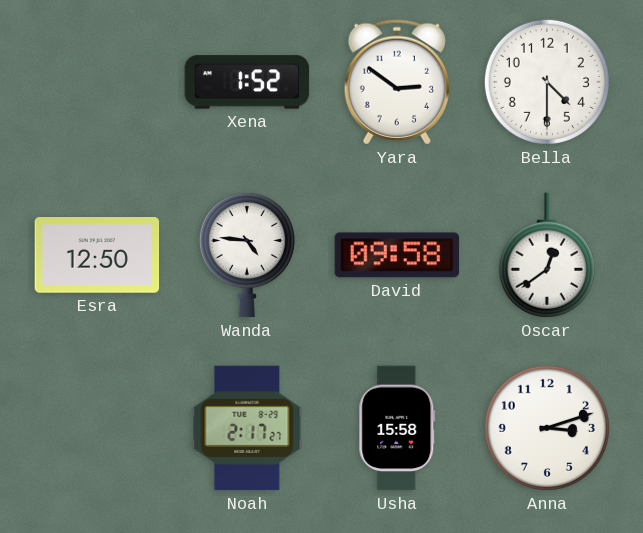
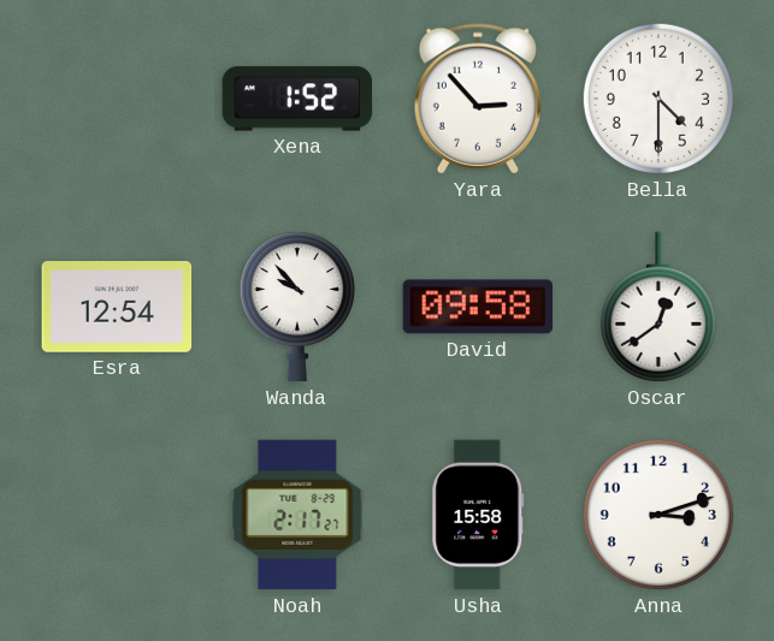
Yara: 2:51 -> 2:53
Esra: 12:50 -> 12:54
Wanda: 4:46 -> 9:53
